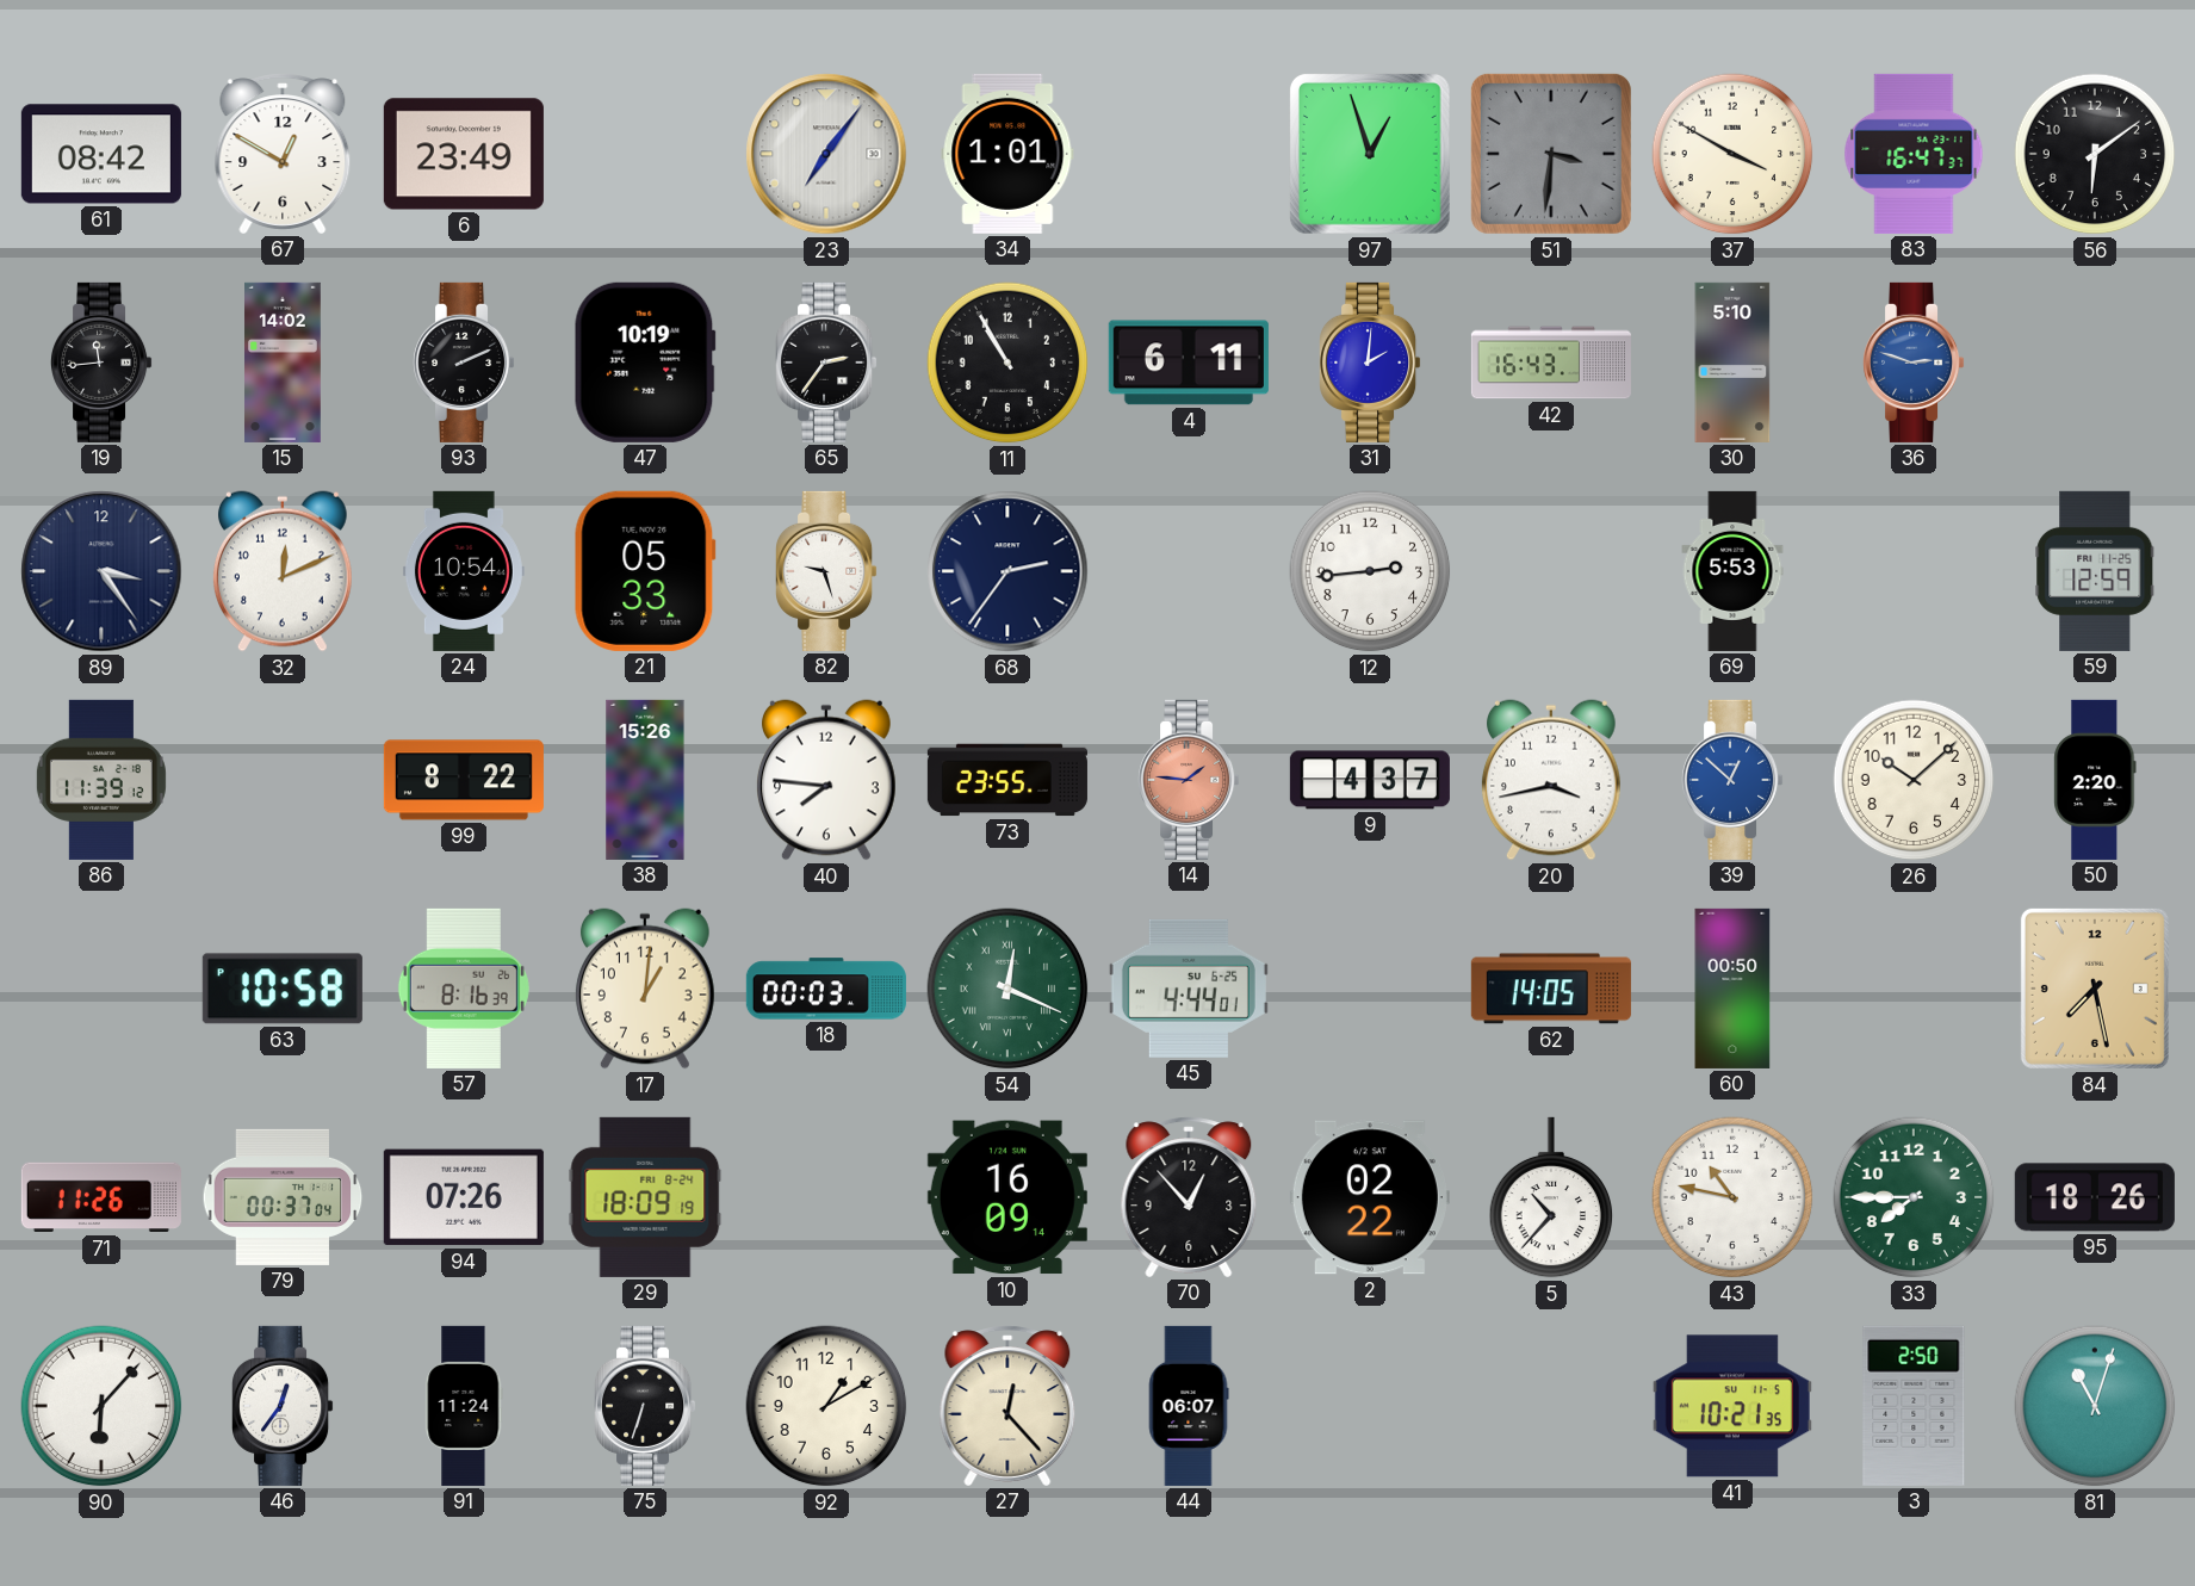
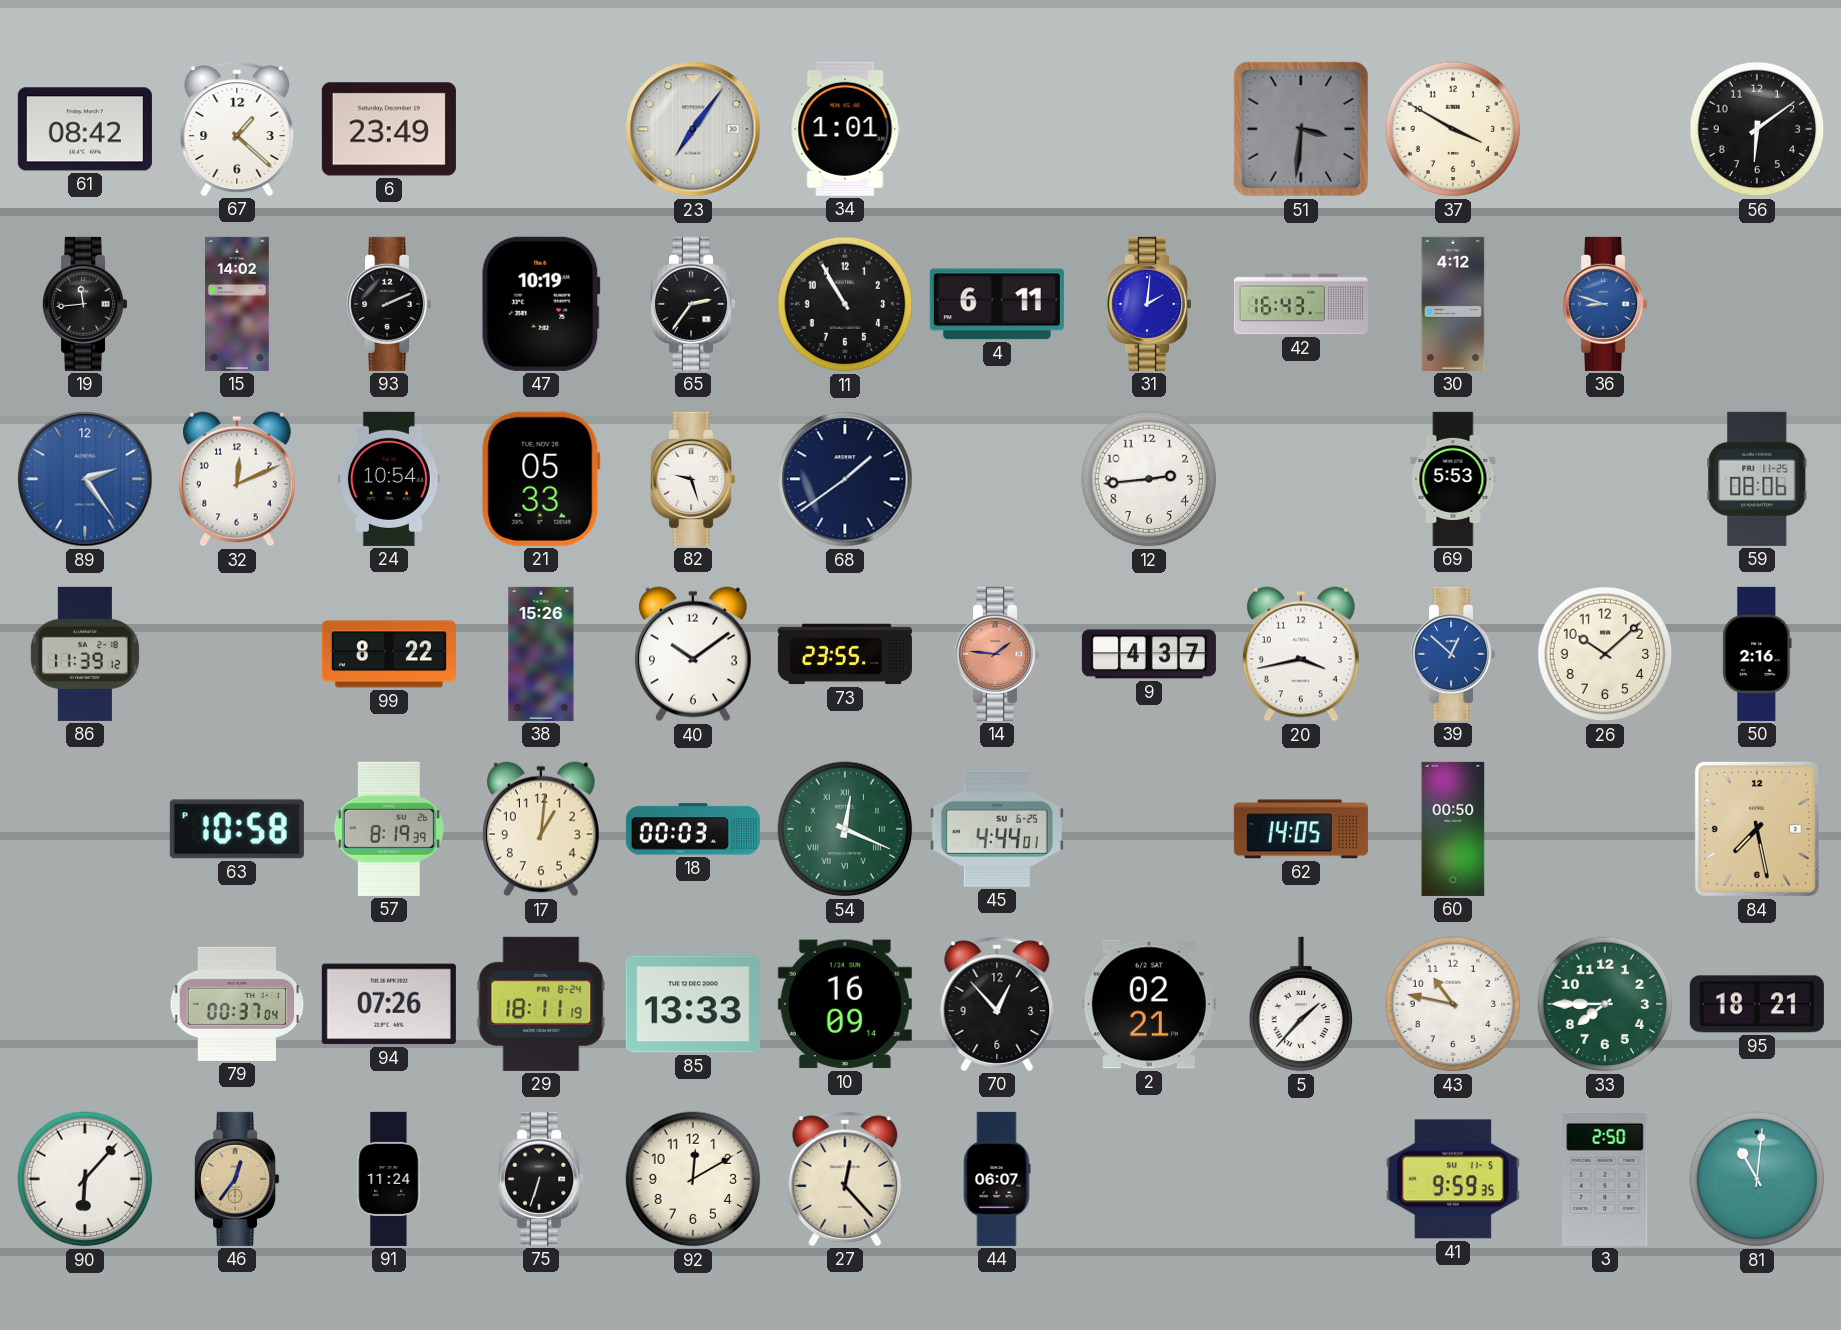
67: 12:50 -> 1:22
97: 12:57 -> none
83: 16:47 -> none
30: 5:10 -> 4:12
36: 2:48 -> 8:48
89: 3:24 -> 2:24
89 dial: navy -> blue
68: 2:36 -> 1:39
59: 12:59 -> 08:06
40: 7:46 -> 10:09
50: 2:20 -> 2:16
57: 8:16 -> 8:19
71: 11:26 -> none
29: 18:09 -> 18:11
85: none -> 13:33
2: 02:22 -> 02:21
5: 10:37 -> 1:37
95: 18:26 -> 18:21
46 dial: white -> champagne
92: 1:10 -> 12:10
41: 10:21 -> 9:59
81: 11:03 -> 11:01
